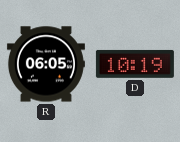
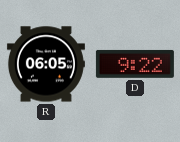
D: 10:19 -> 9:22
